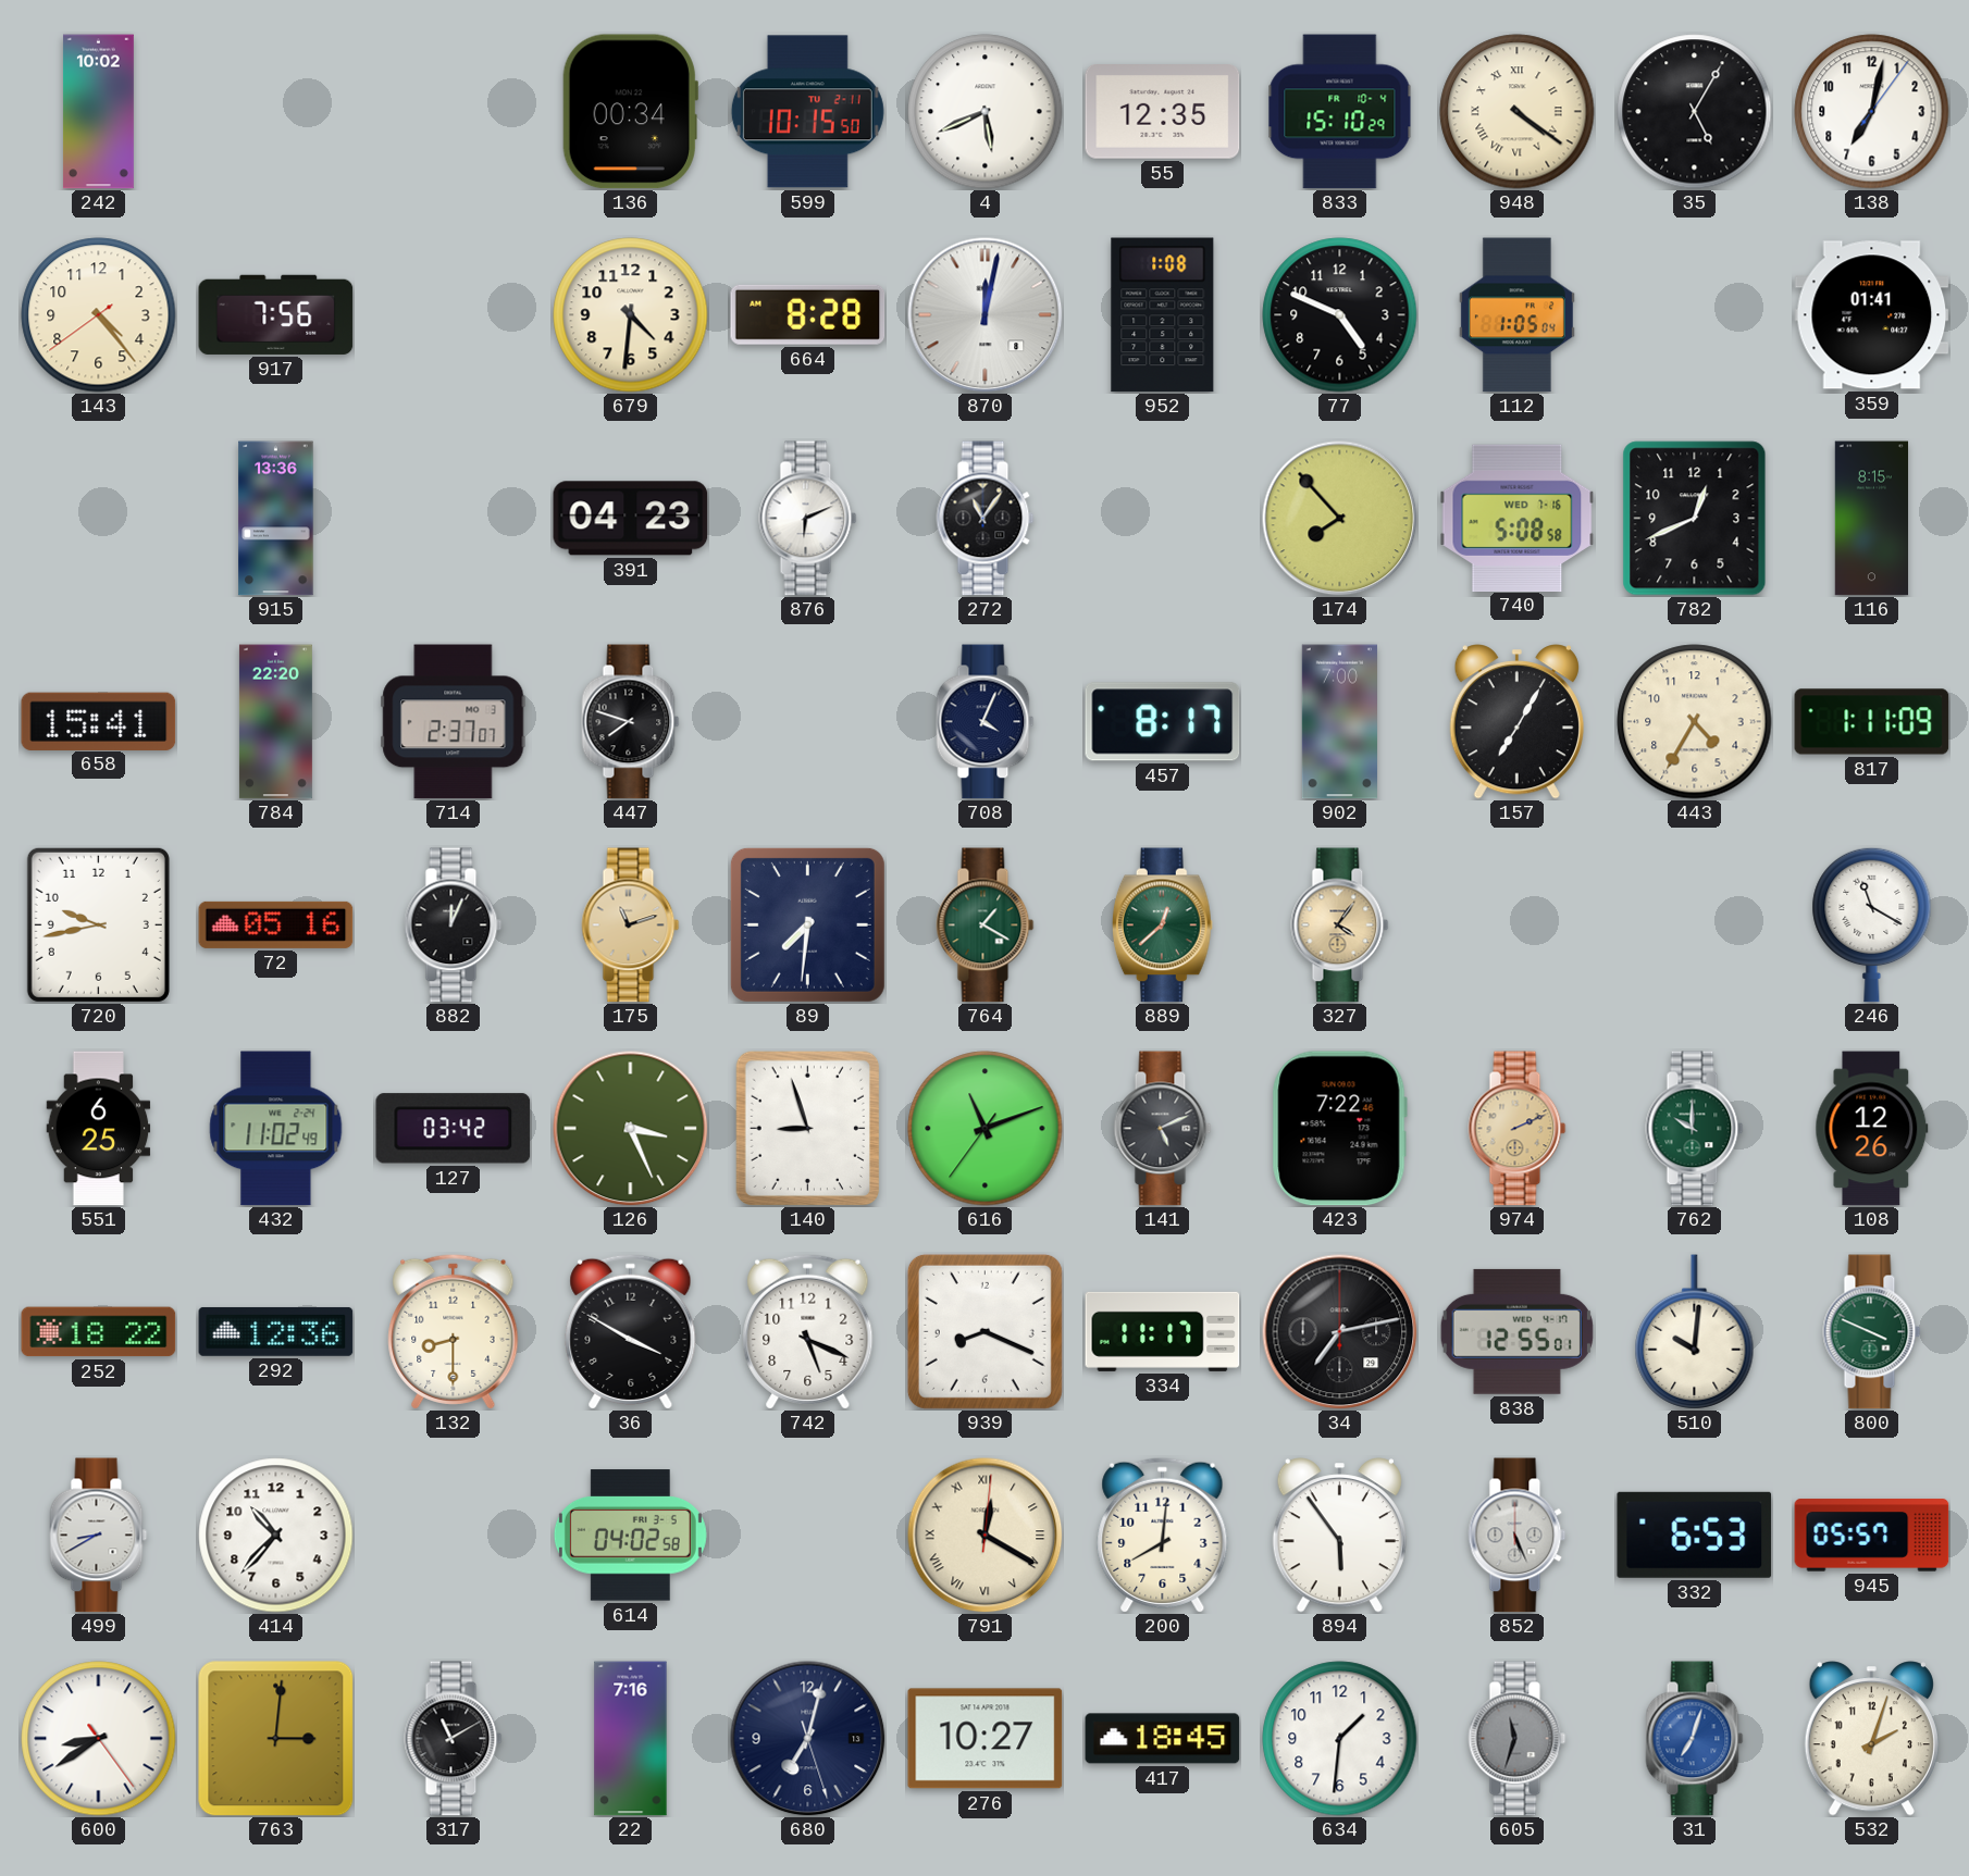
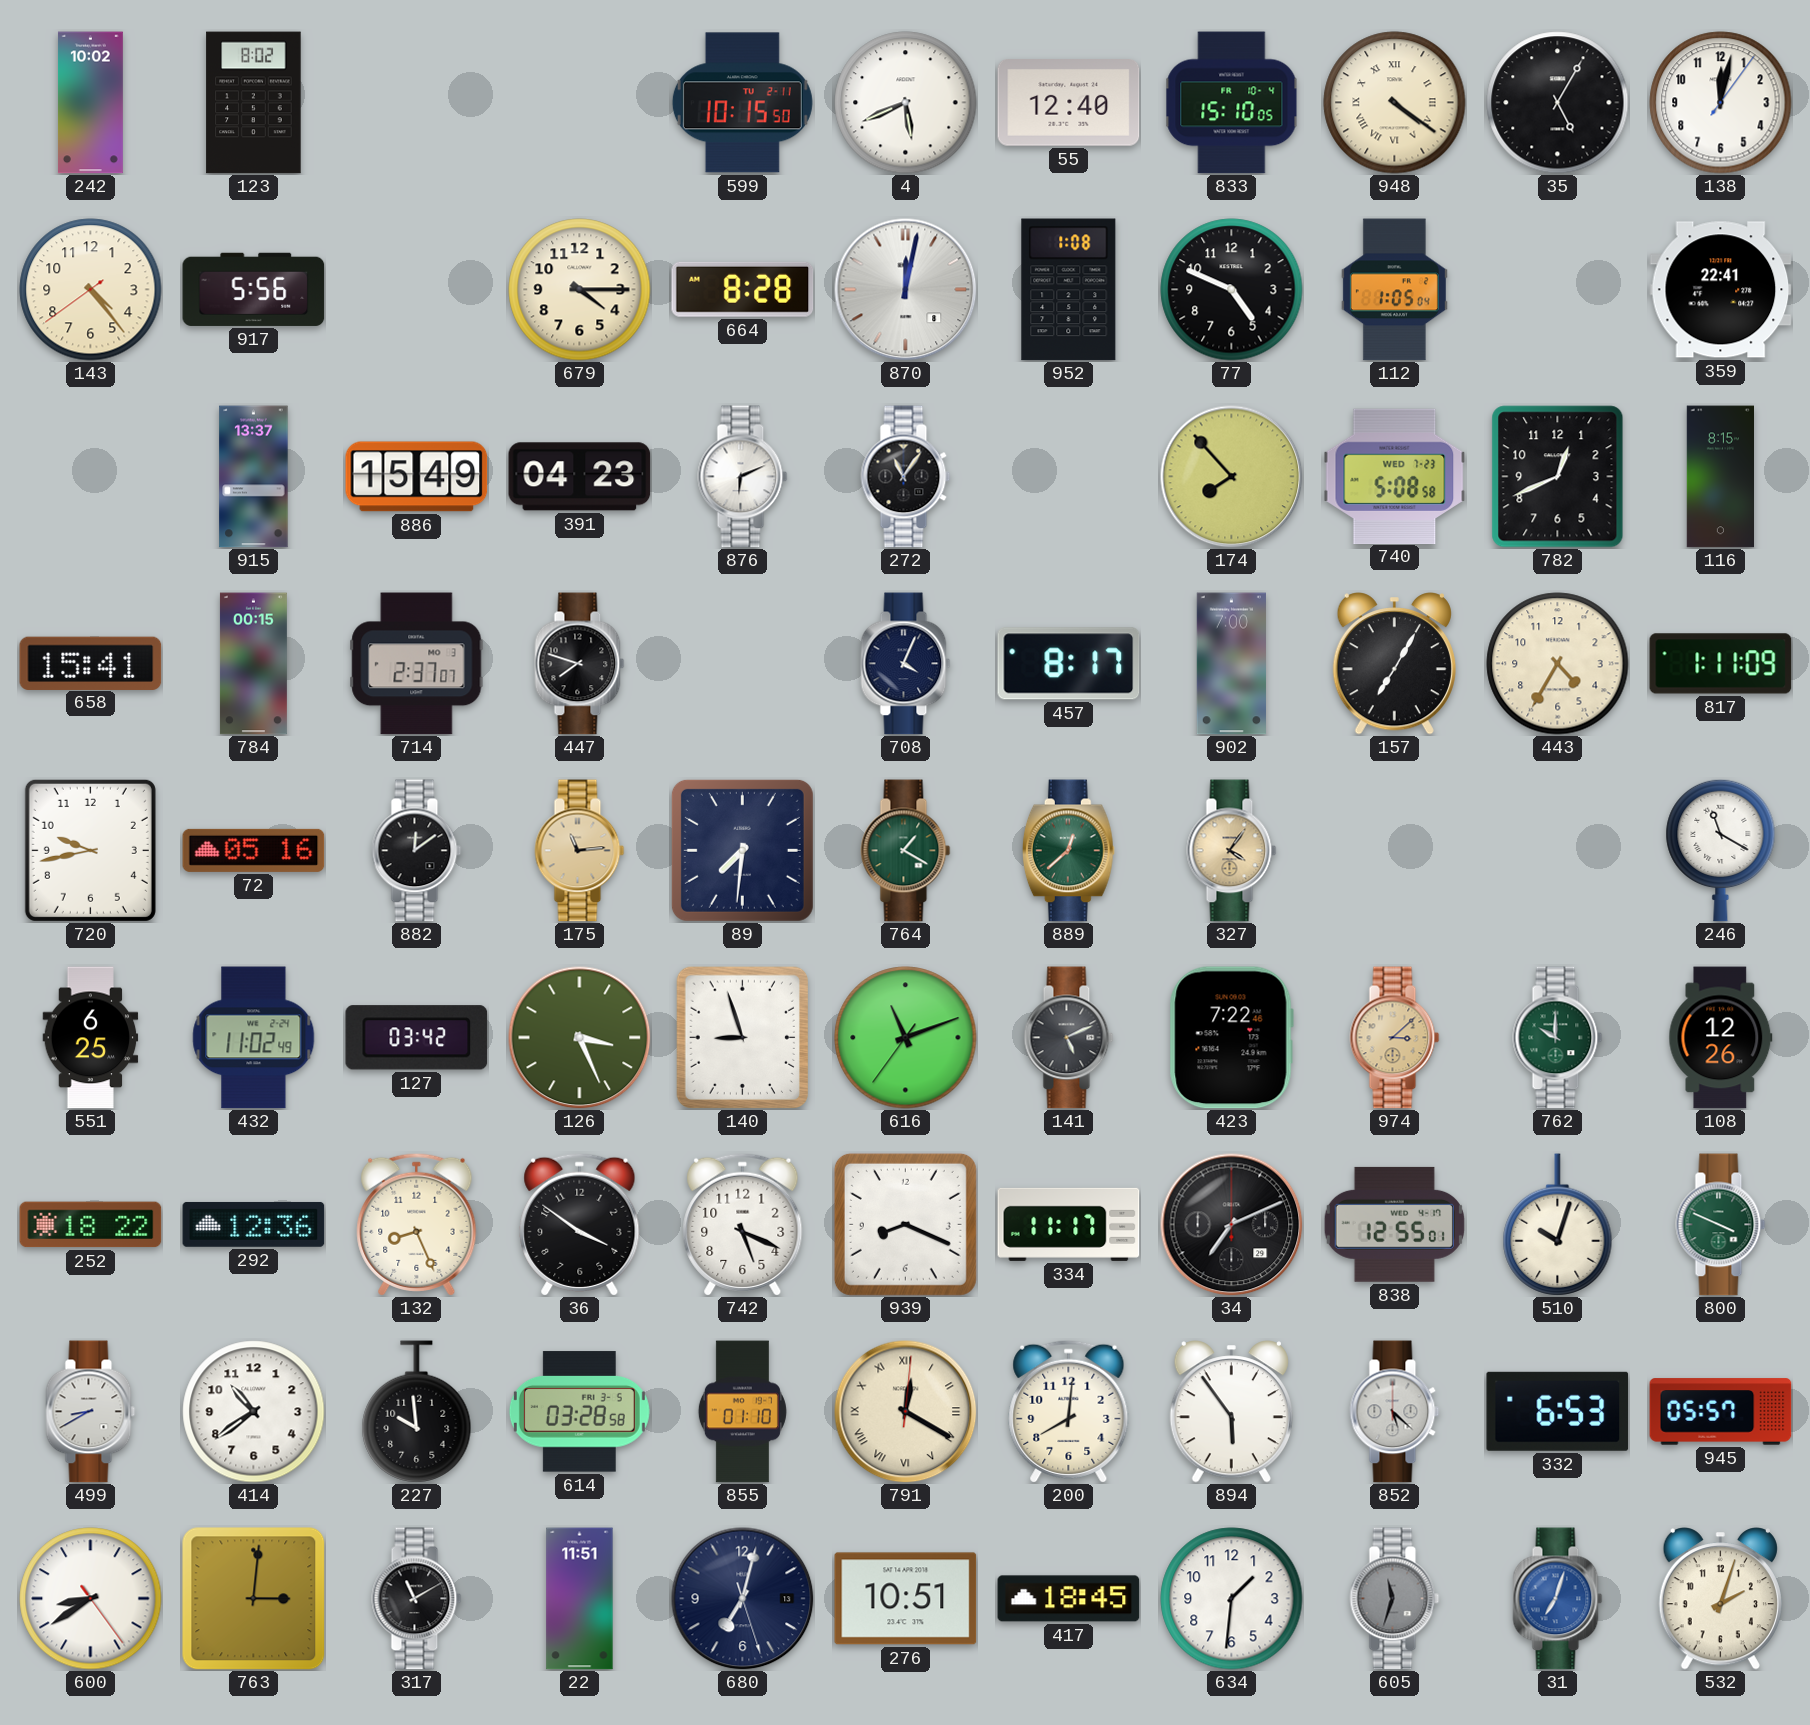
123: none -> 8:02
136: 00:34 -> none
55: 12:35 -> 12:40
833: 15:10:29 -> 15:10:05
138: 7:02 -> 12:02
917: 7:56 -> 5:56
679: 4:31 -> 4:15
359: 01:41 -> 22:41
915: 13:36 -> 13:37
886: none -> 15:49
740 date: WED 7-16 -> WED 7-23
784: 22:20 -> 00:15
882: 12:04 -> 12:09
175: 11:12 -> 11:14
974: 2:11 -> 3:08
132: 8:30 -> 8:26
36: 3:50 -> 3:51
34: 7:13 -> 7:11
510: 10:01 -> 10:03
414: 10:37 -> 10:39
227: none -> 9:59
614: 04:02 -> 03:28
855: none -> 01:10
852: 5:26 -> 5:22
22: 7:16 -> 11:51
276: 10:27 -> 10:51
